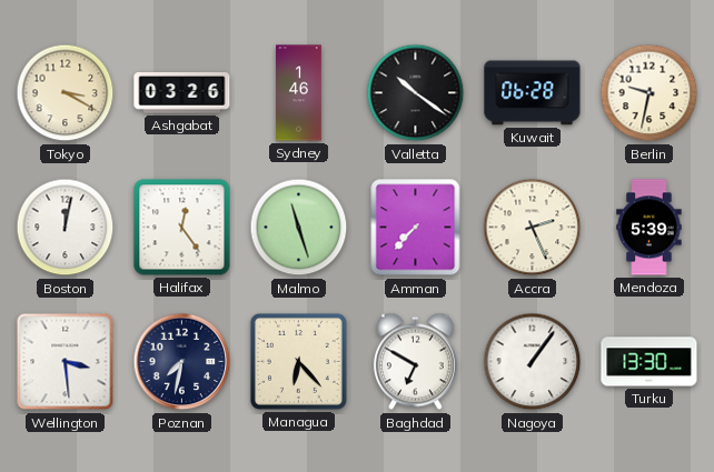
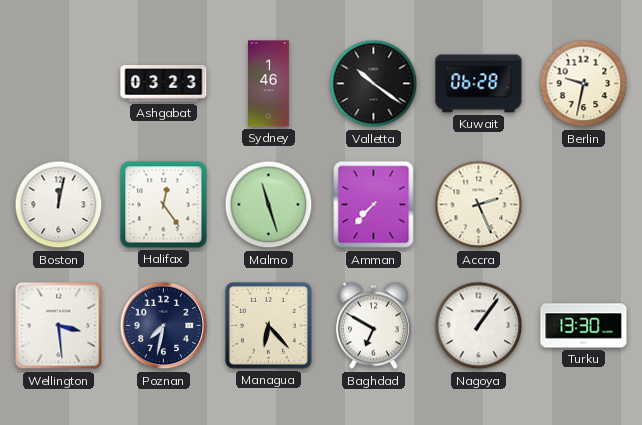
Tokyo: 3:20 -> none
Ashgabat: 03:26 -> 03:23
Mendoza: 5:39 -> none
